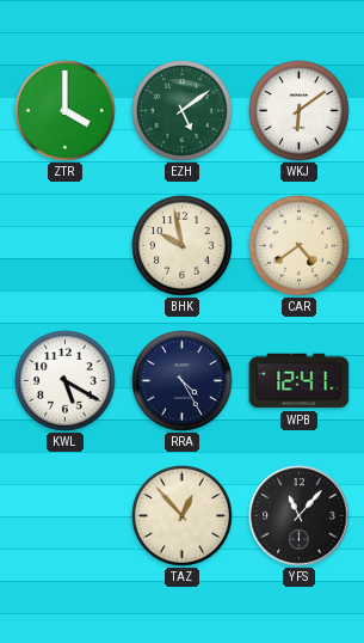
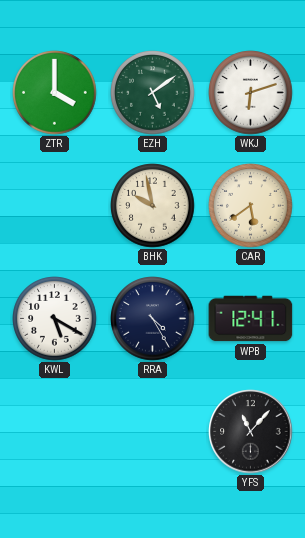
WKJ: 6:09 -> 6:12
CAR: 4:39 -> 5:39
TAZ: 12:53 -> none
